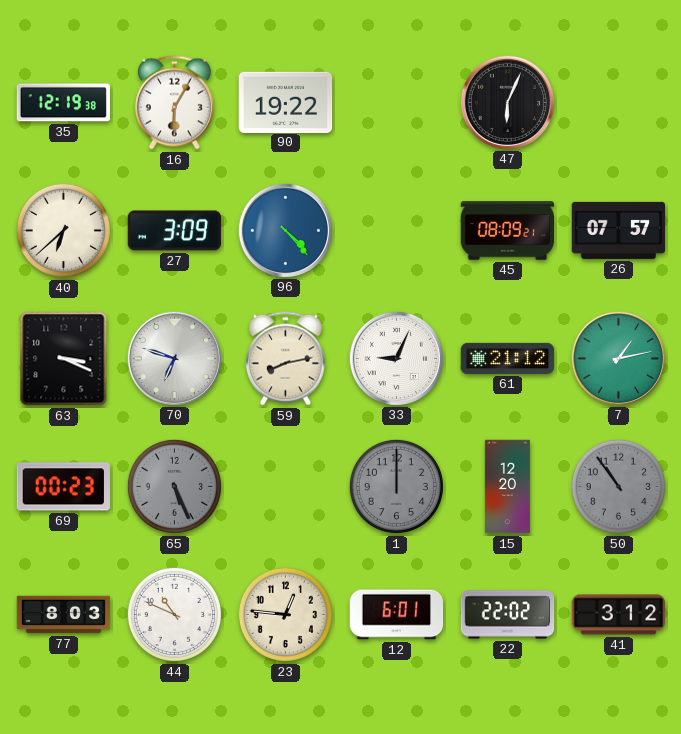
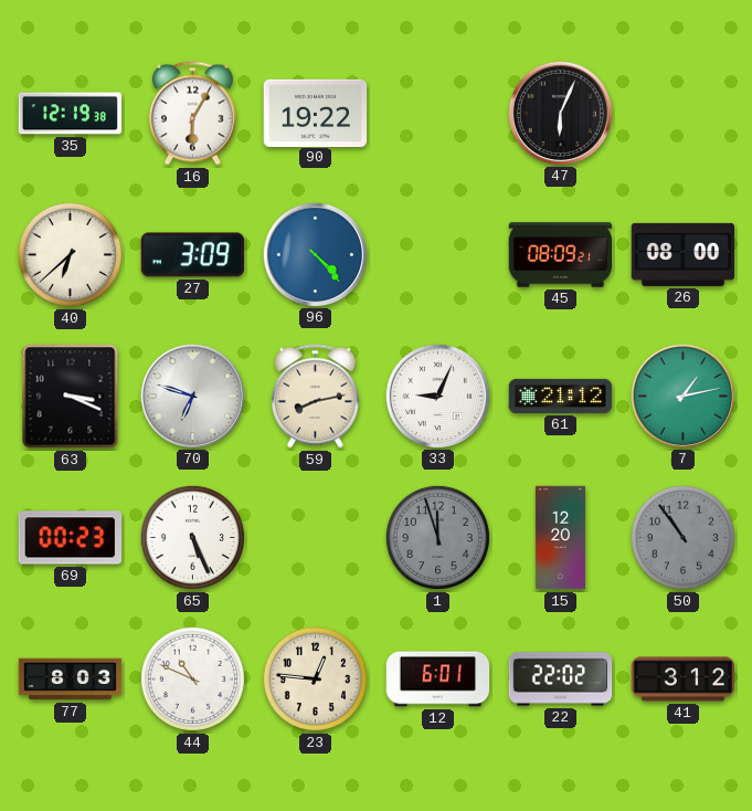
26: 07:57 -> 08:00
65 dial: grey -> white
1: 12:00 -> 11:57
